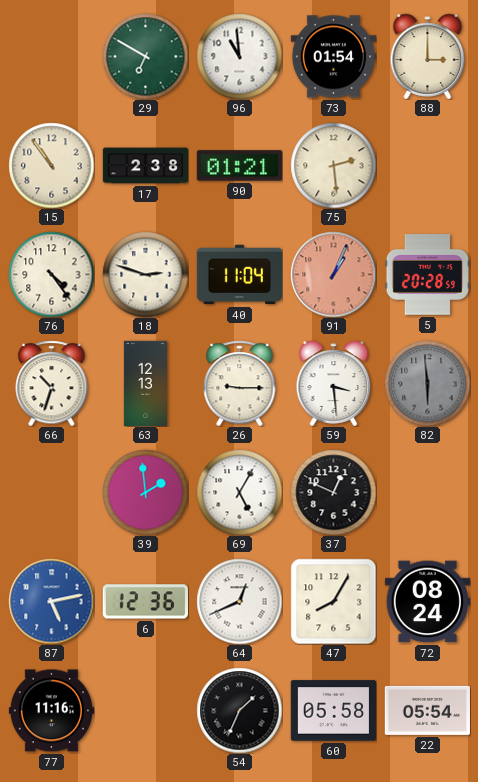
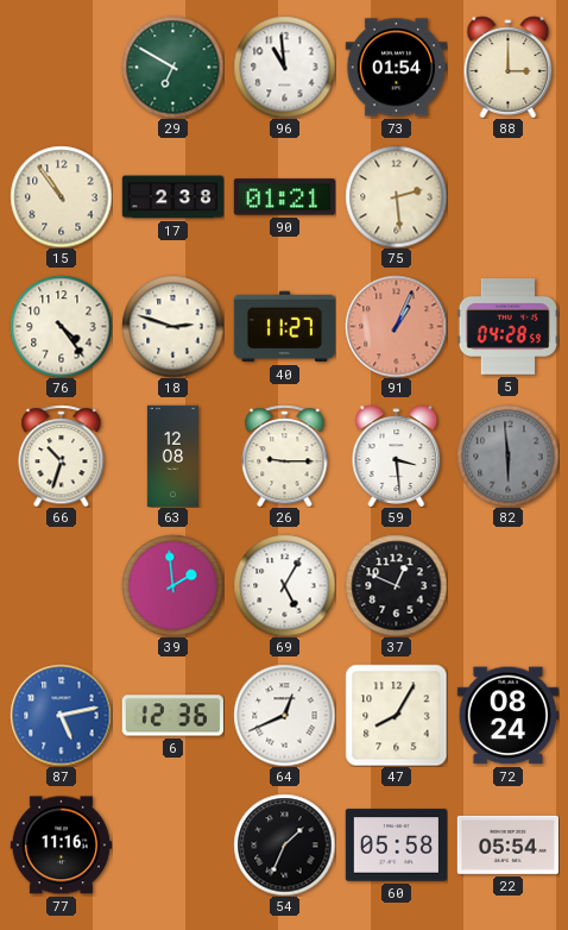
40: 11:04 -> 11:27
5: 20:28 -> 04:28
63: 12:13 -> 12:08
